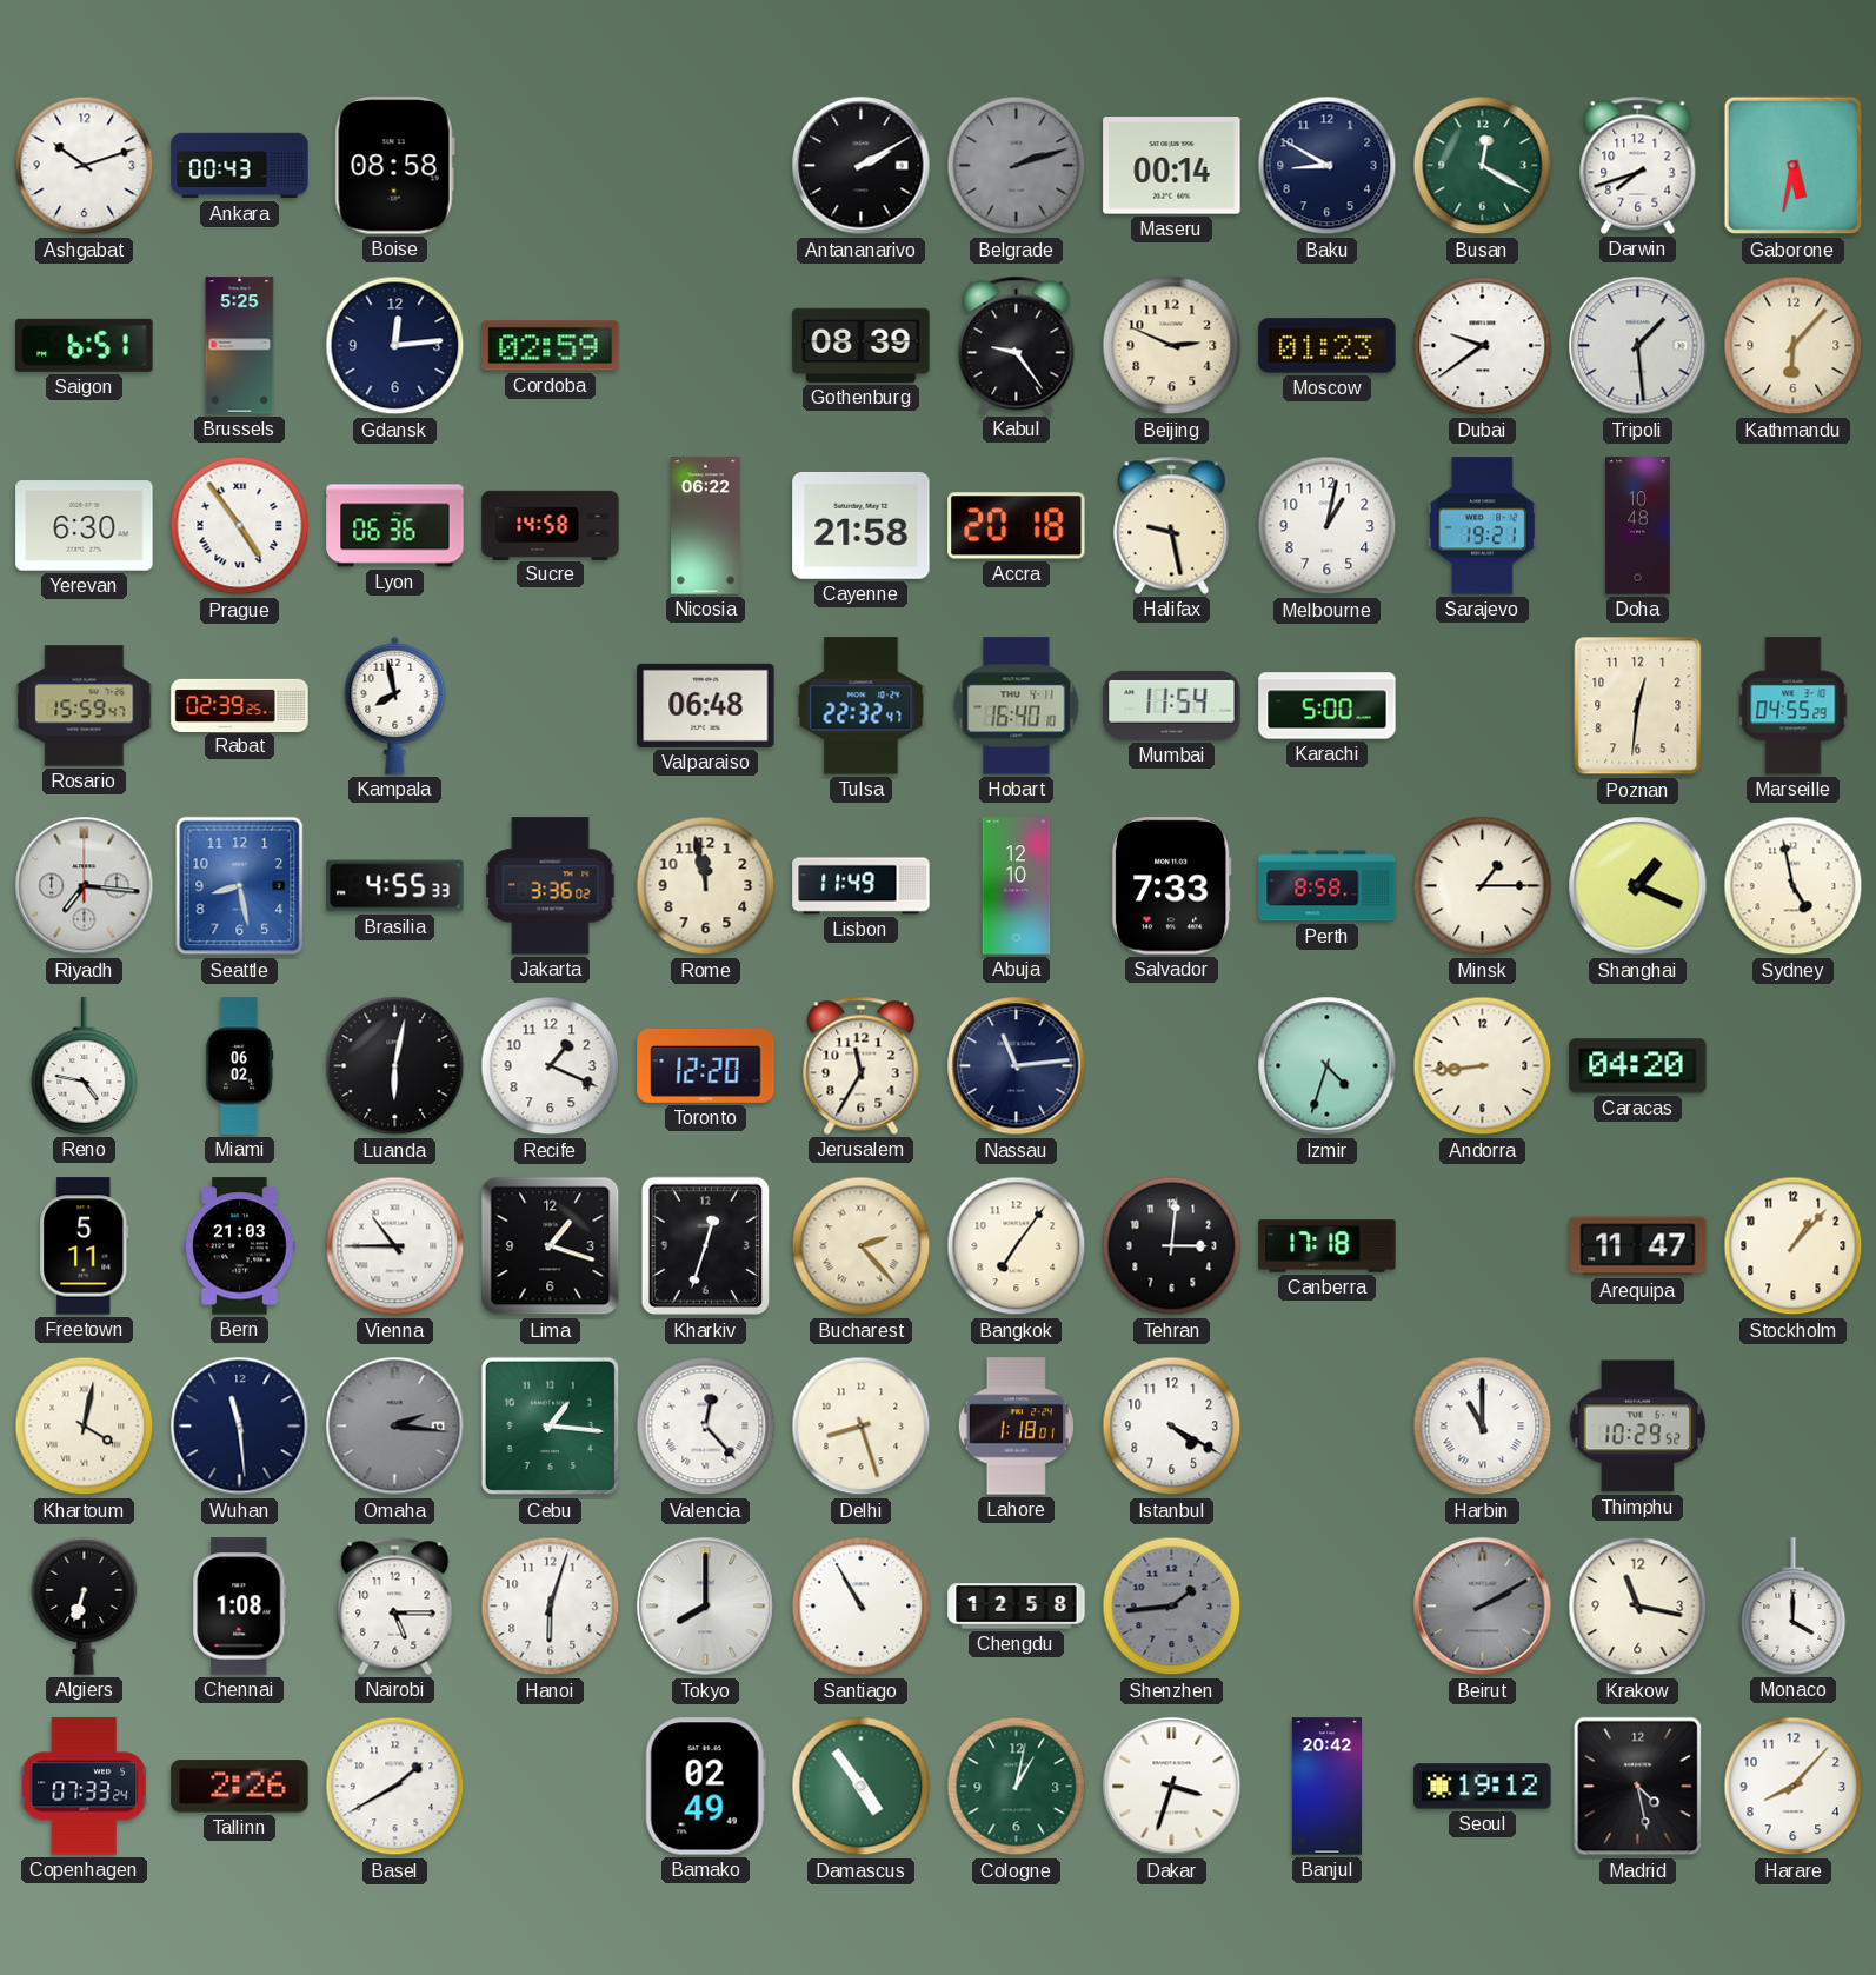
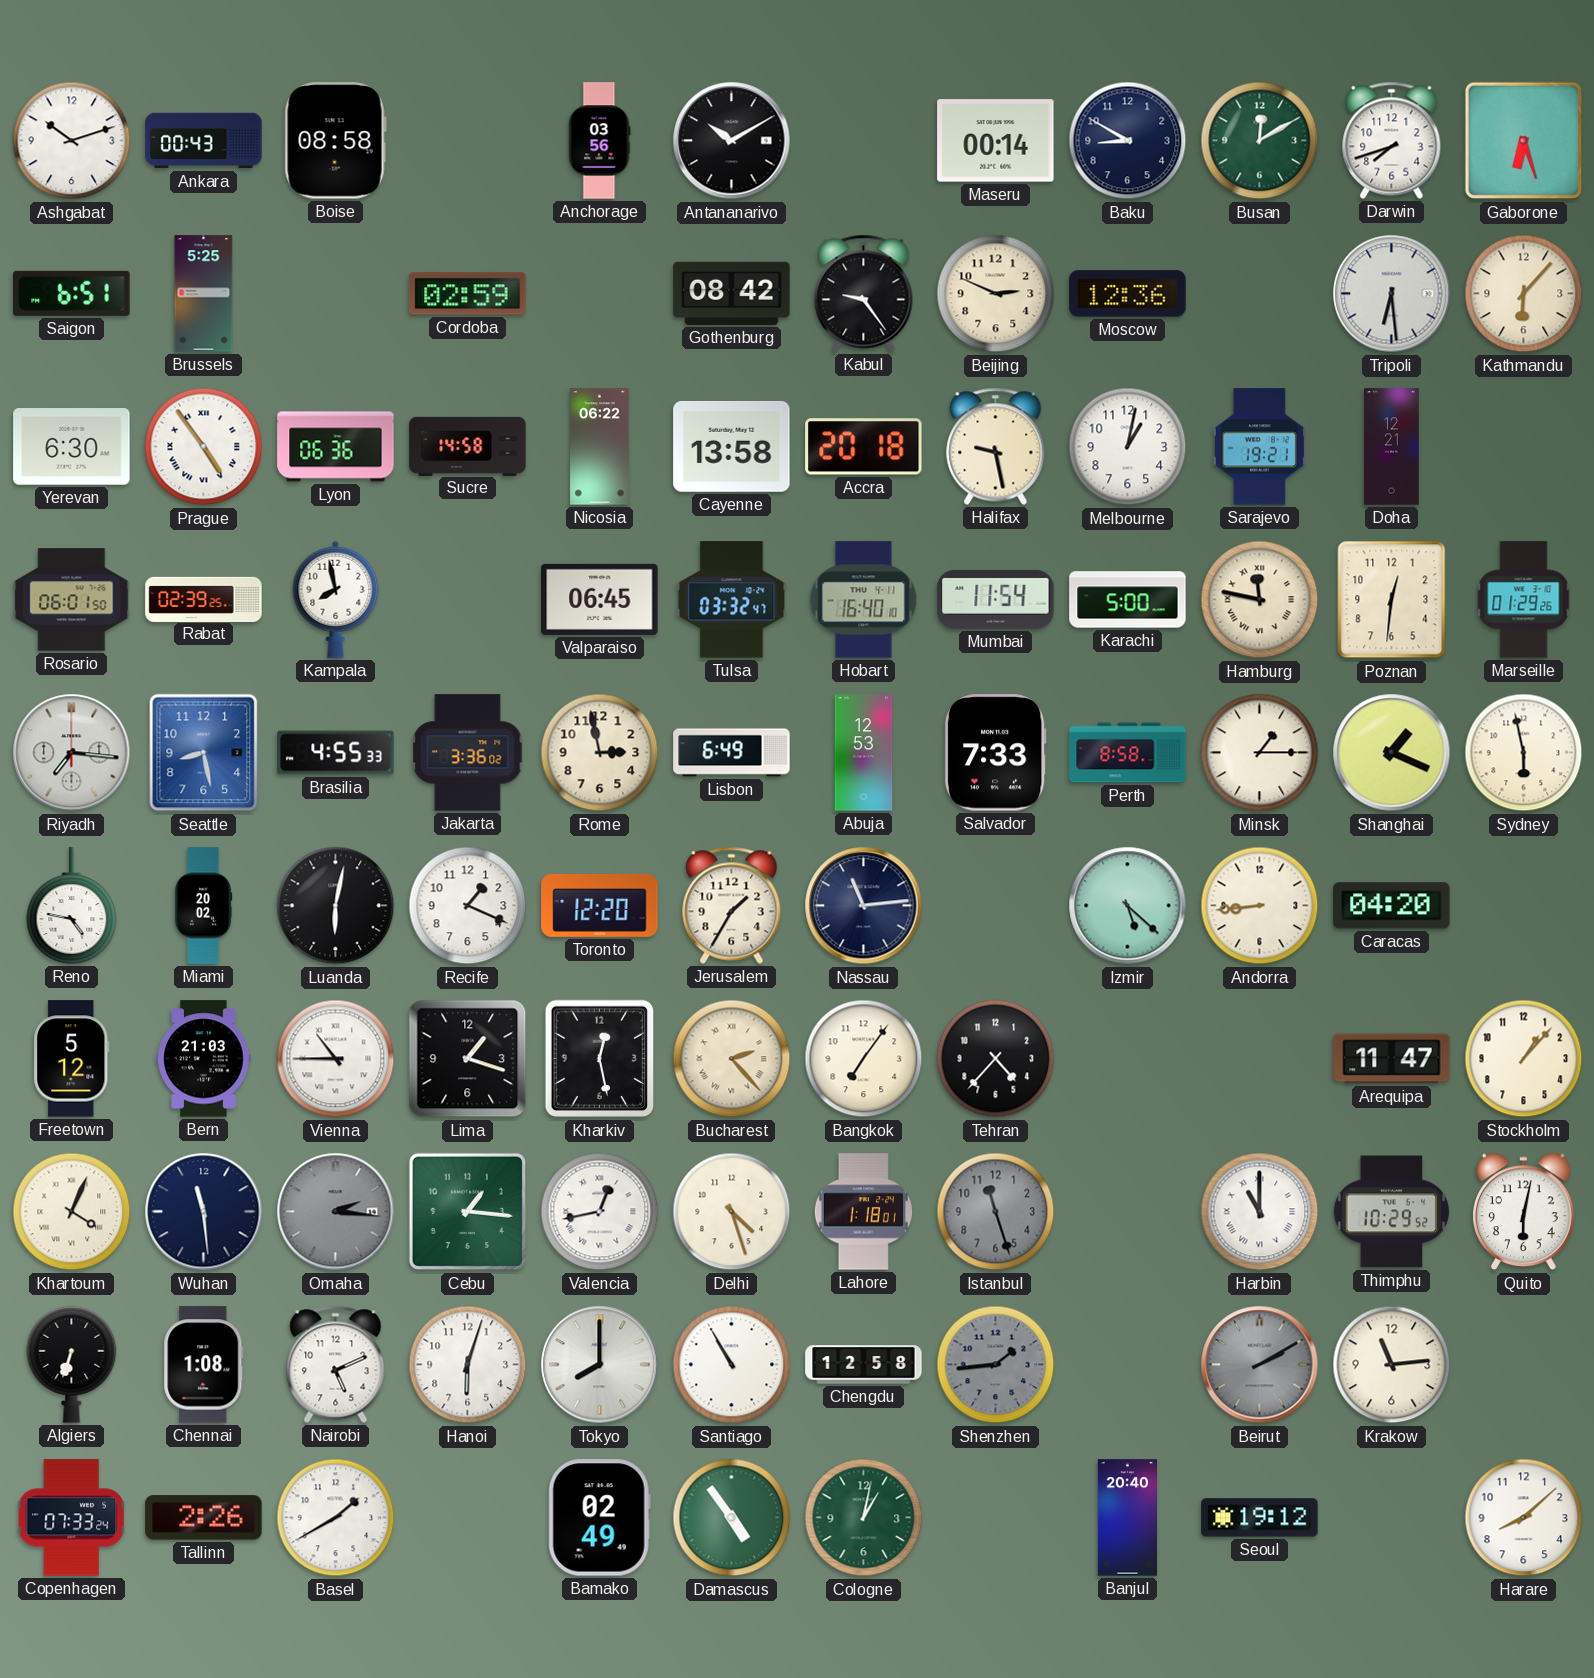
Anchorage: none -> 03:56
Antananarivo: 2:10 -> 10:10
Belgrade: 2:12 -> none
Busan: 12:20 -> 12:10
Gaborone: 5:32 -> 6:27
Gdansk: 12:14 -> none
Gothenburg: 08:39 -> 08:42
Moscow: 01:23 -> 12:36
Dubai: 9:39 -> none
Tripoli: 1:29 -> 6:29
Cayenne: 21:58 -> 13:58
Doha: 10:48 -> 12:21
Rosario: 15:59 -> 06:01
Valparaiso: 06:48 -> 06:45
Tulsa: 22:32 -> 03:32
Hamburg: none -> 11:47
Marseille: 04:55 -> 01:29
Rome: 11:58 -> 2:58
Lisbon: 11:49 -> 6:49
Abuja: 12:10 -> 12:53
Sydney: 4:58 -> 5:58
Miami: 06:02 -> 20:02
Jerusalem: 11:35 -> 1:35
Izmir: 4:33 -> 5:22
Freetown: 5:11 -> 5:12
Kharkiv: 12:33 -> 12:28
Tehran: 3:01 -> 4:37
Canberra: 17:18 -> none
Khartoum: 4:02 -> 4:04
Valencia: 12:23 -> 12:43
Delhi: 8:27 -> 4:27
Istanbul: 4:20 -> 11:27
Istanbul dial: white -> grey
Quito: none -> 6:02
Nairobi: 5:15 -> 5:11
Krakow: 11:17 -> 11:14
Monaco: 4:00 -> none
Dakar: 3:33 -> none
Banjul: 20:42 -> 20:40
Madrid: 4:28 -> none
Harare: 8:07 -> 8:08
